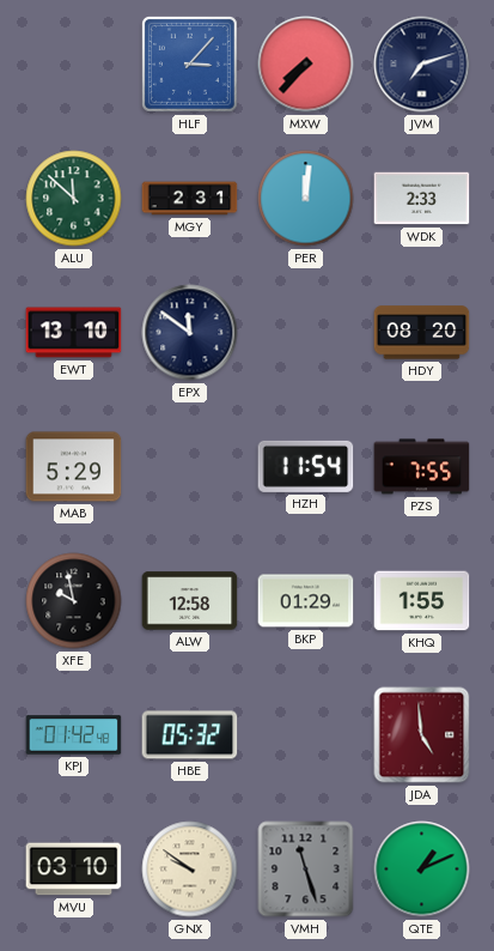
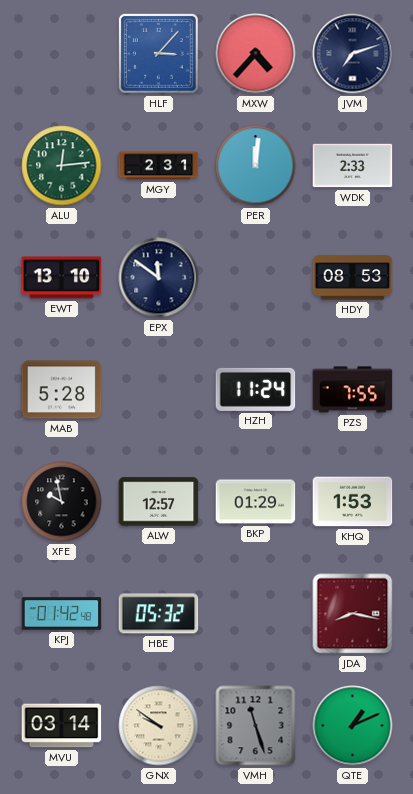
MXW: 7:37 -> 4:37
ALU: 11:52 -> 12:14
HDY: 08:20 -> 08:53
MAB: 5:29 -> 5:28
HZH: 11:54 -> 11:24
ALW: 12:58 -> 12:57
KHQ: 1:55 -> 1:53
JDA: 4:59 -> 8:17
MVU: 03:10 -> 03:14
